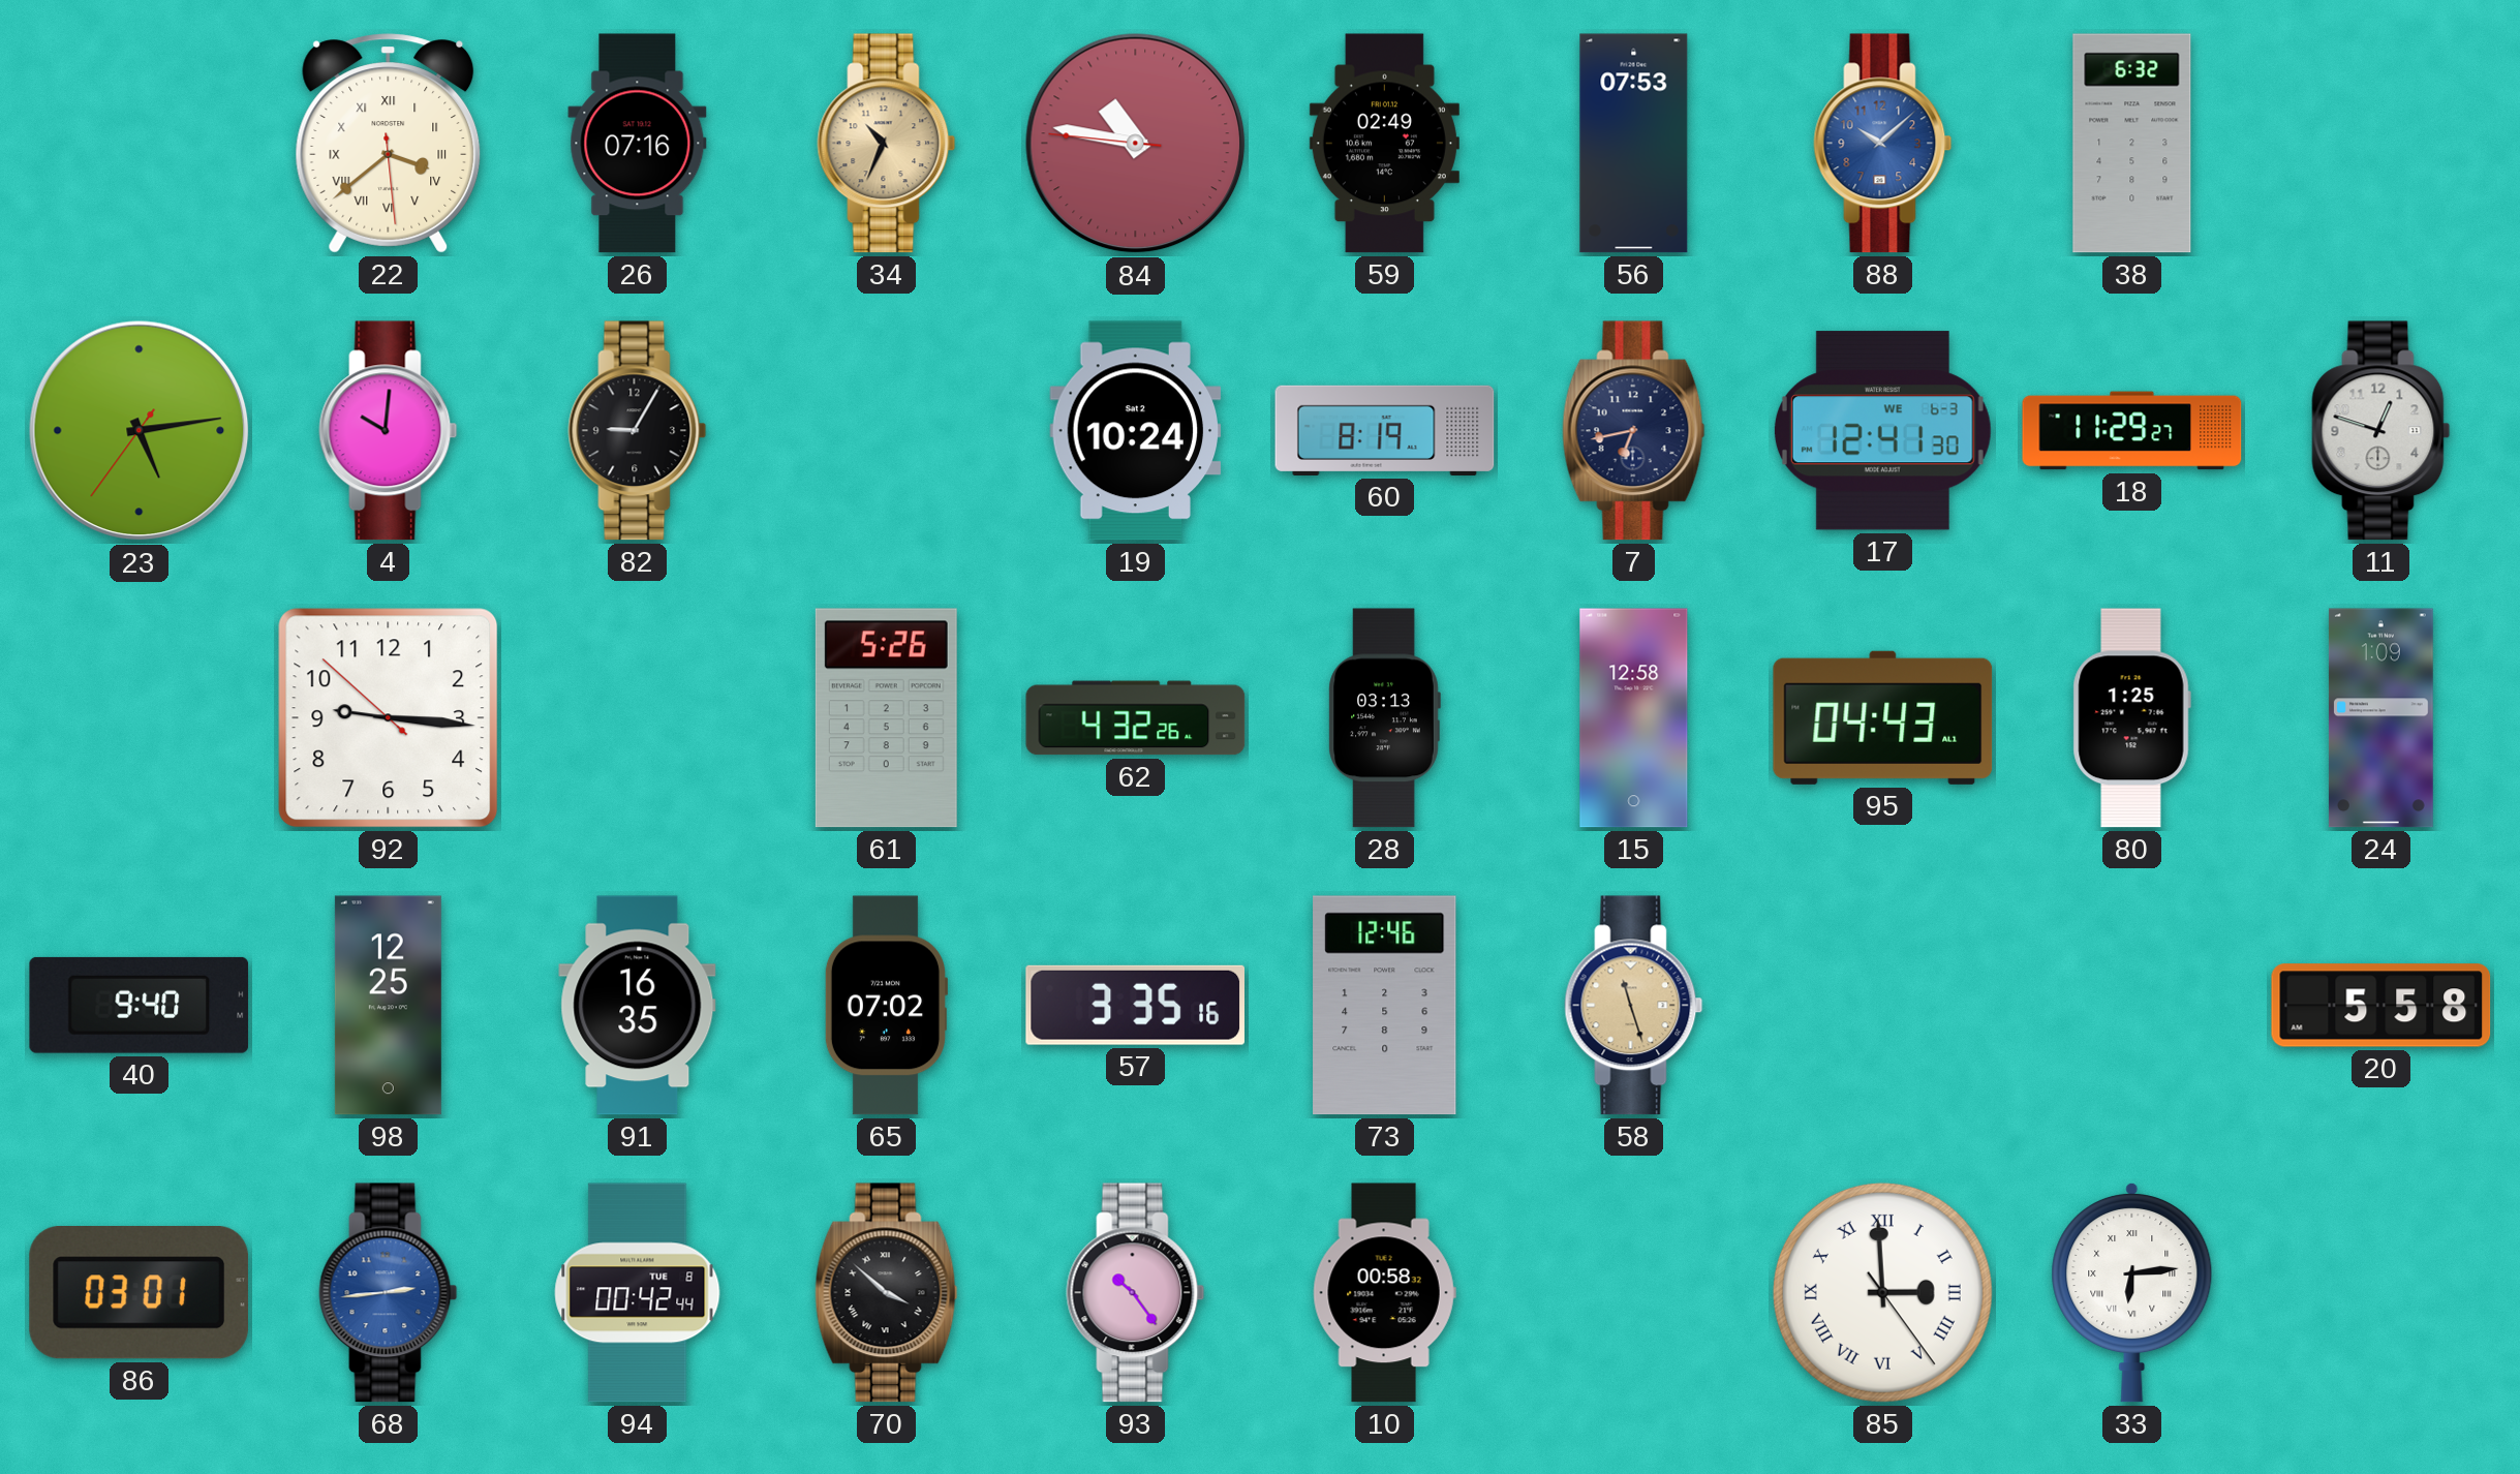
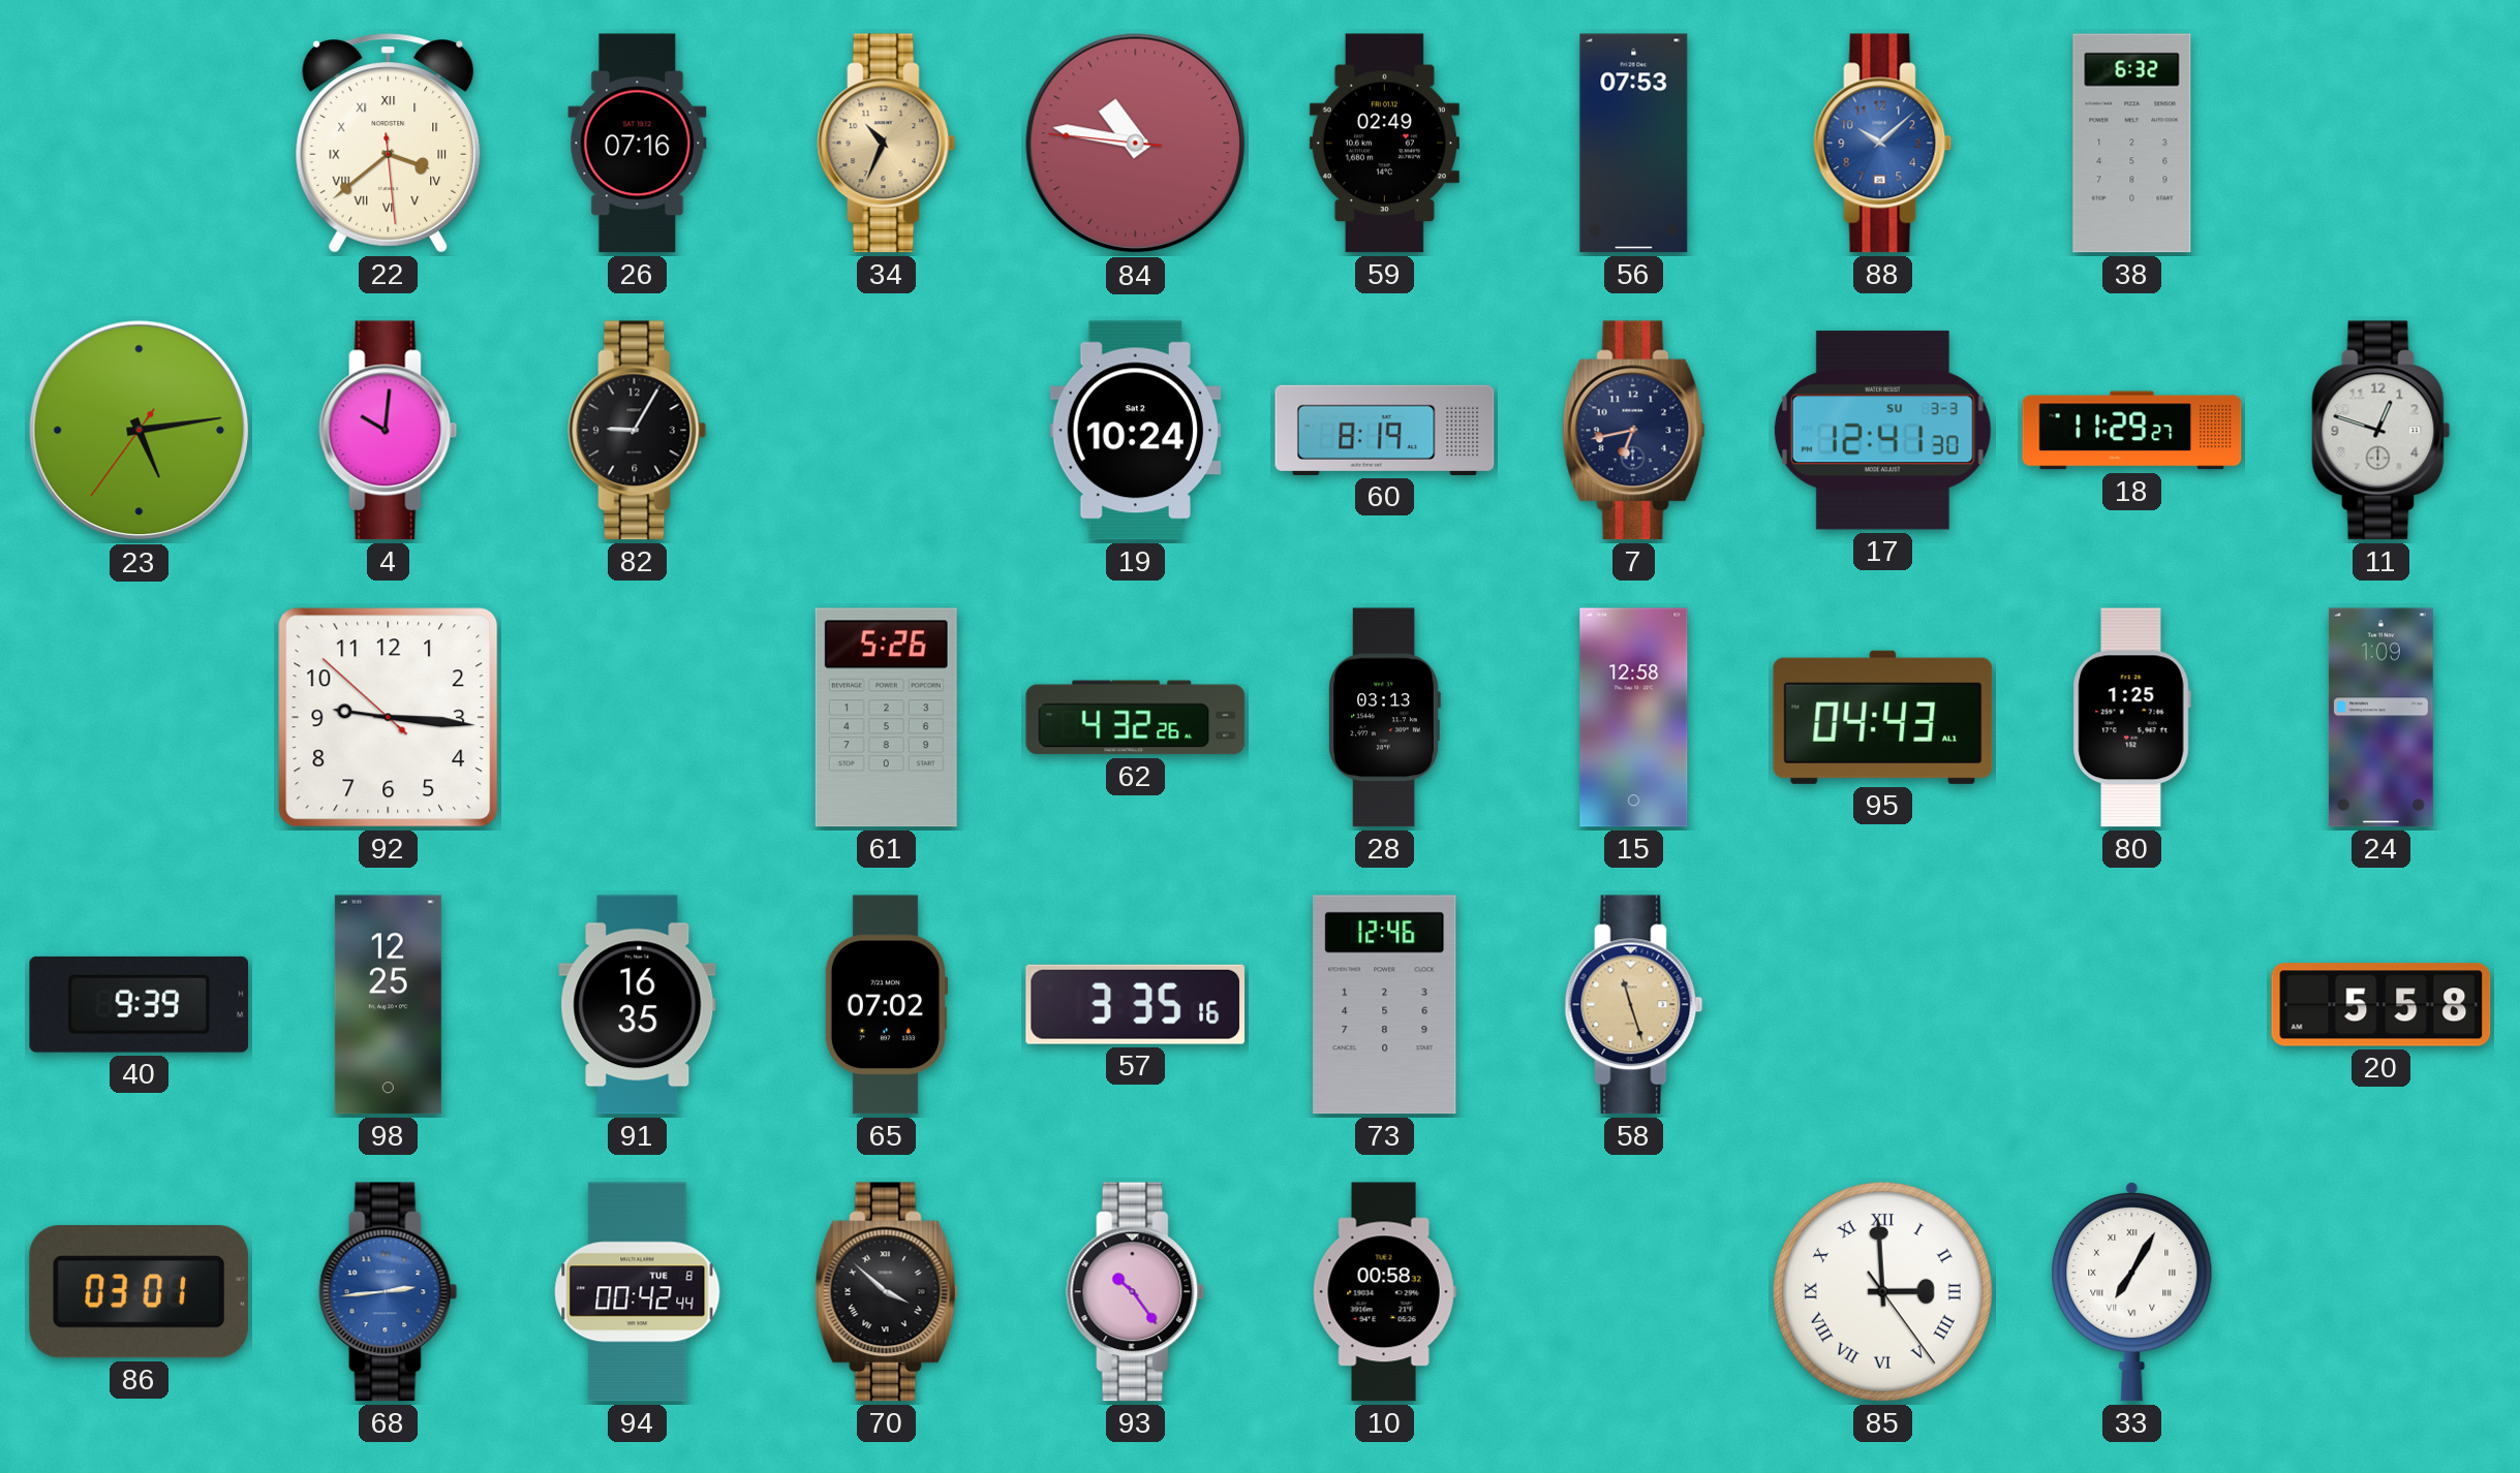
17 date: WE 6-3 -> SU 3-3
40: 9:40 -> 9:39
33: 6:14 -> 7:05
